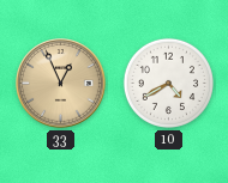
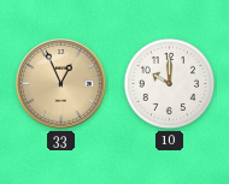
10: 4:40 -> 10:00
